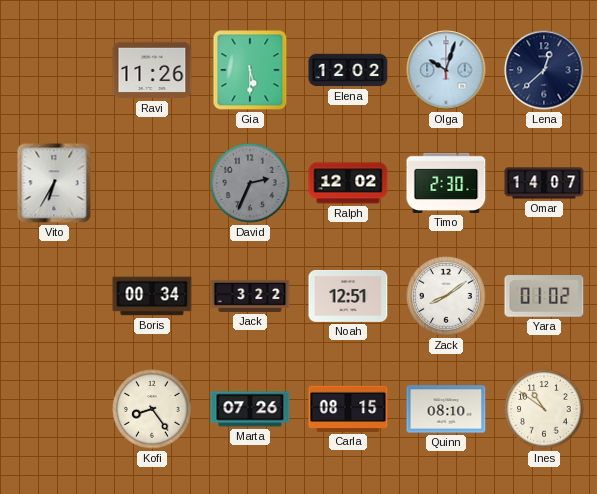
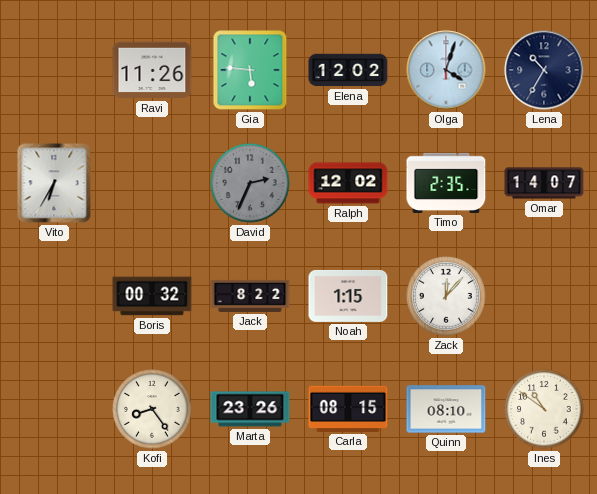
Gia: 5:30 -> 5:46
Olga: 10:03 -> 4:03
Lena: 12:38 -> 10:35
Timo: 2:30 -> 2:35
Boris: 00:34 -> 00:32
Jack: 3:22 -> 8:22
Noah: 12:51 -> 1:15
Zack: 8:09 -> 12:07
Yara: 01:02 -> none
Marta: 07:26 -> 23:26
